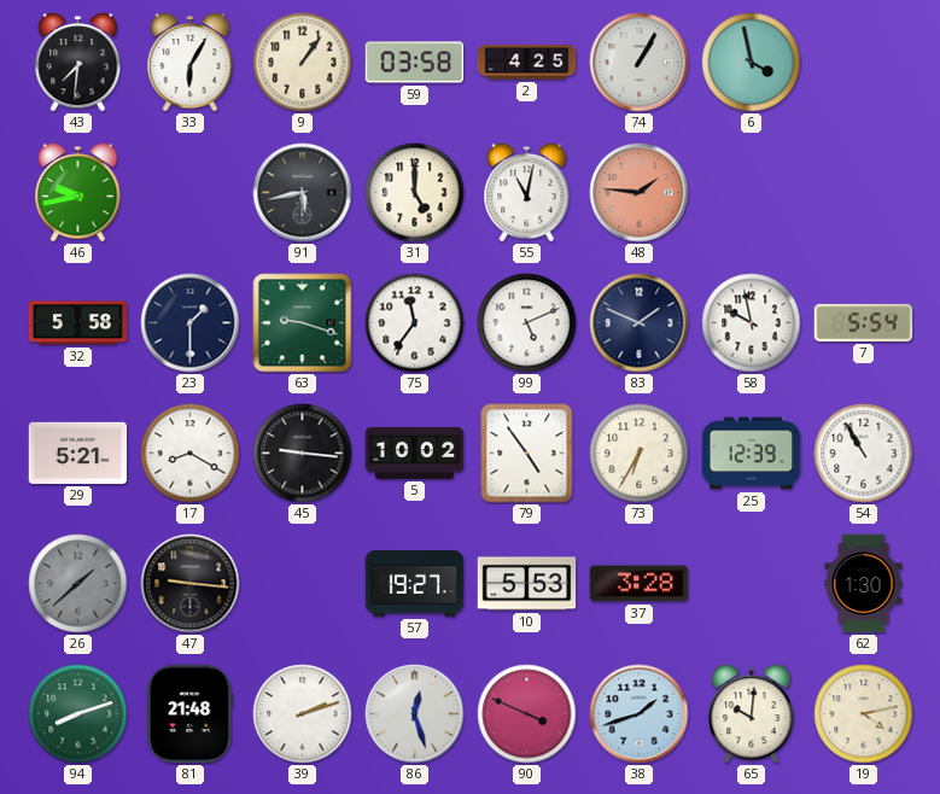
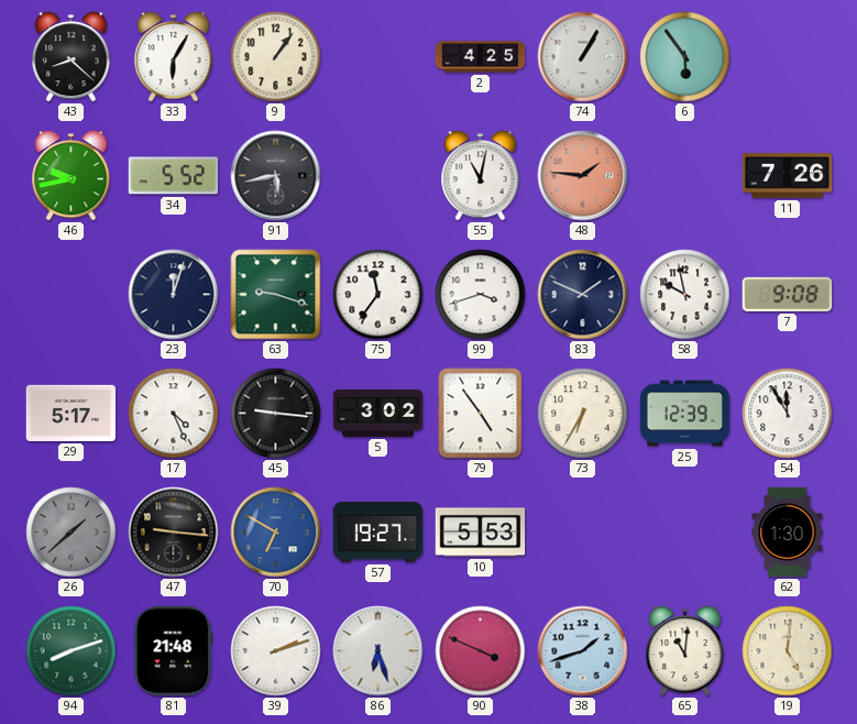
43: 7:31 -> 8:22
59: 03:58 -> none
6: 3:58 -> 5:54
34: none -> 5:52
31: 5:00 -> none
11: none -> 7:26
32: 5:58 -> none
23: 1:30 -> 12:03
99: 5:11 -> 3:42
7: 5:54 -> 9:08
29: 5:21 -> 5:17
17: 8:20 -> 4:26
5: 10:02 -> 3:02
54: 10:55 -> 11:55
70: none -> 6:50
37: 3:28 -> none
86: 12:27 -> 6:27
65: 10:01 -> 11:01
19: 4:13 -> 5:01
